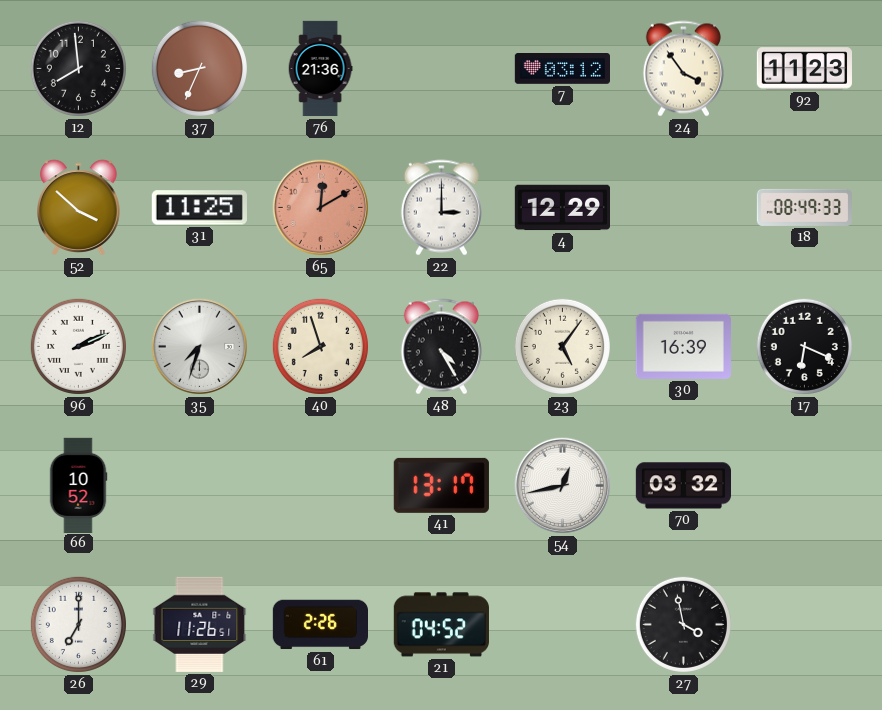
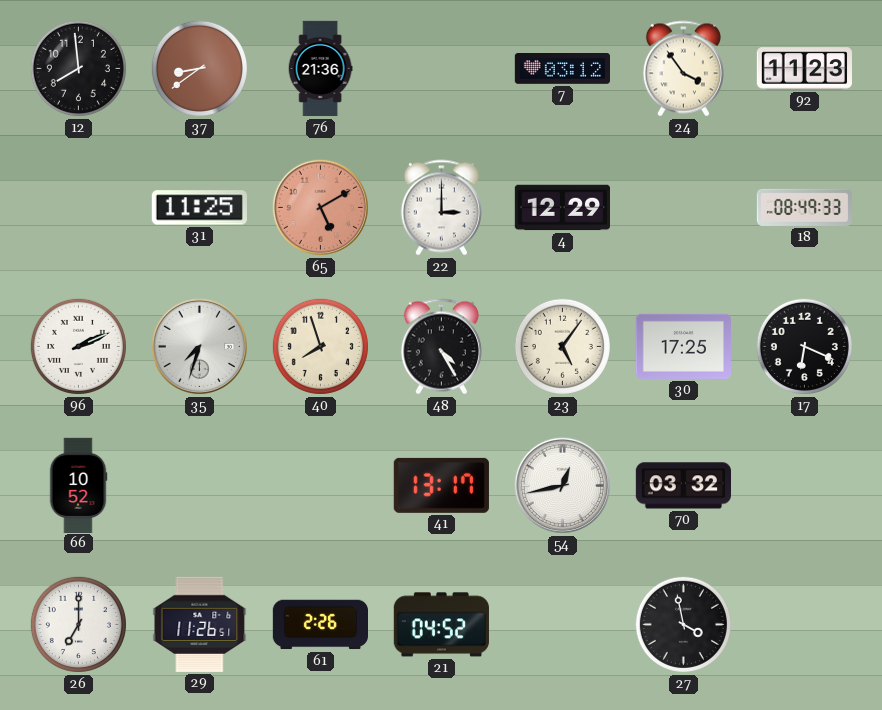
37: 8:34 -> 8:39
52: 3:52 -> none
65: 12:10 -> 5:10
30: 16:39 -> 17:25
